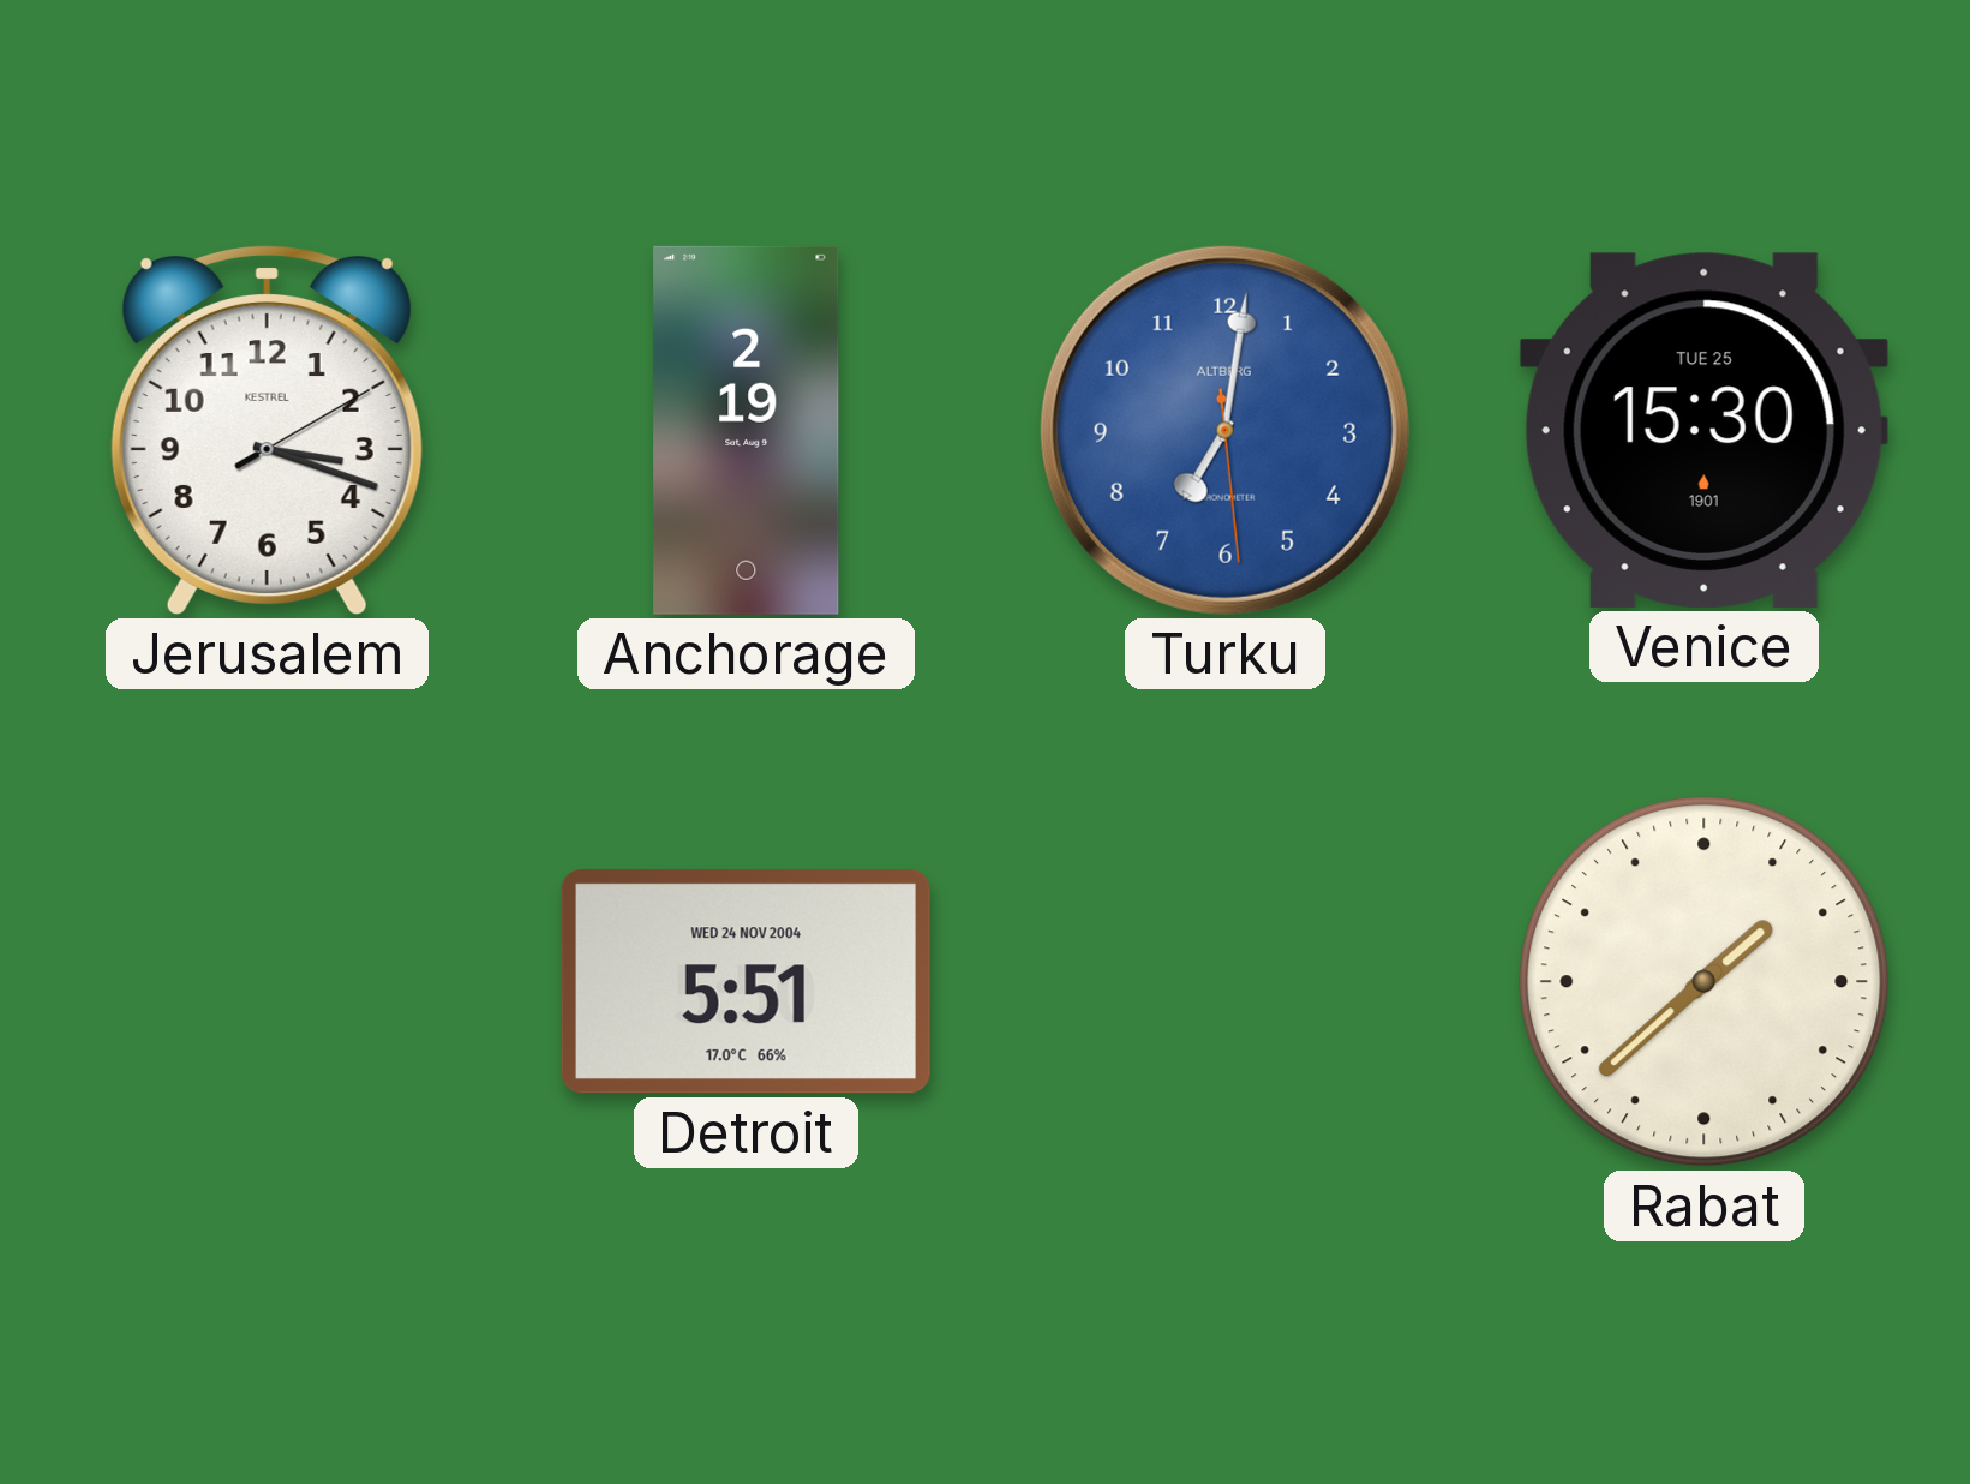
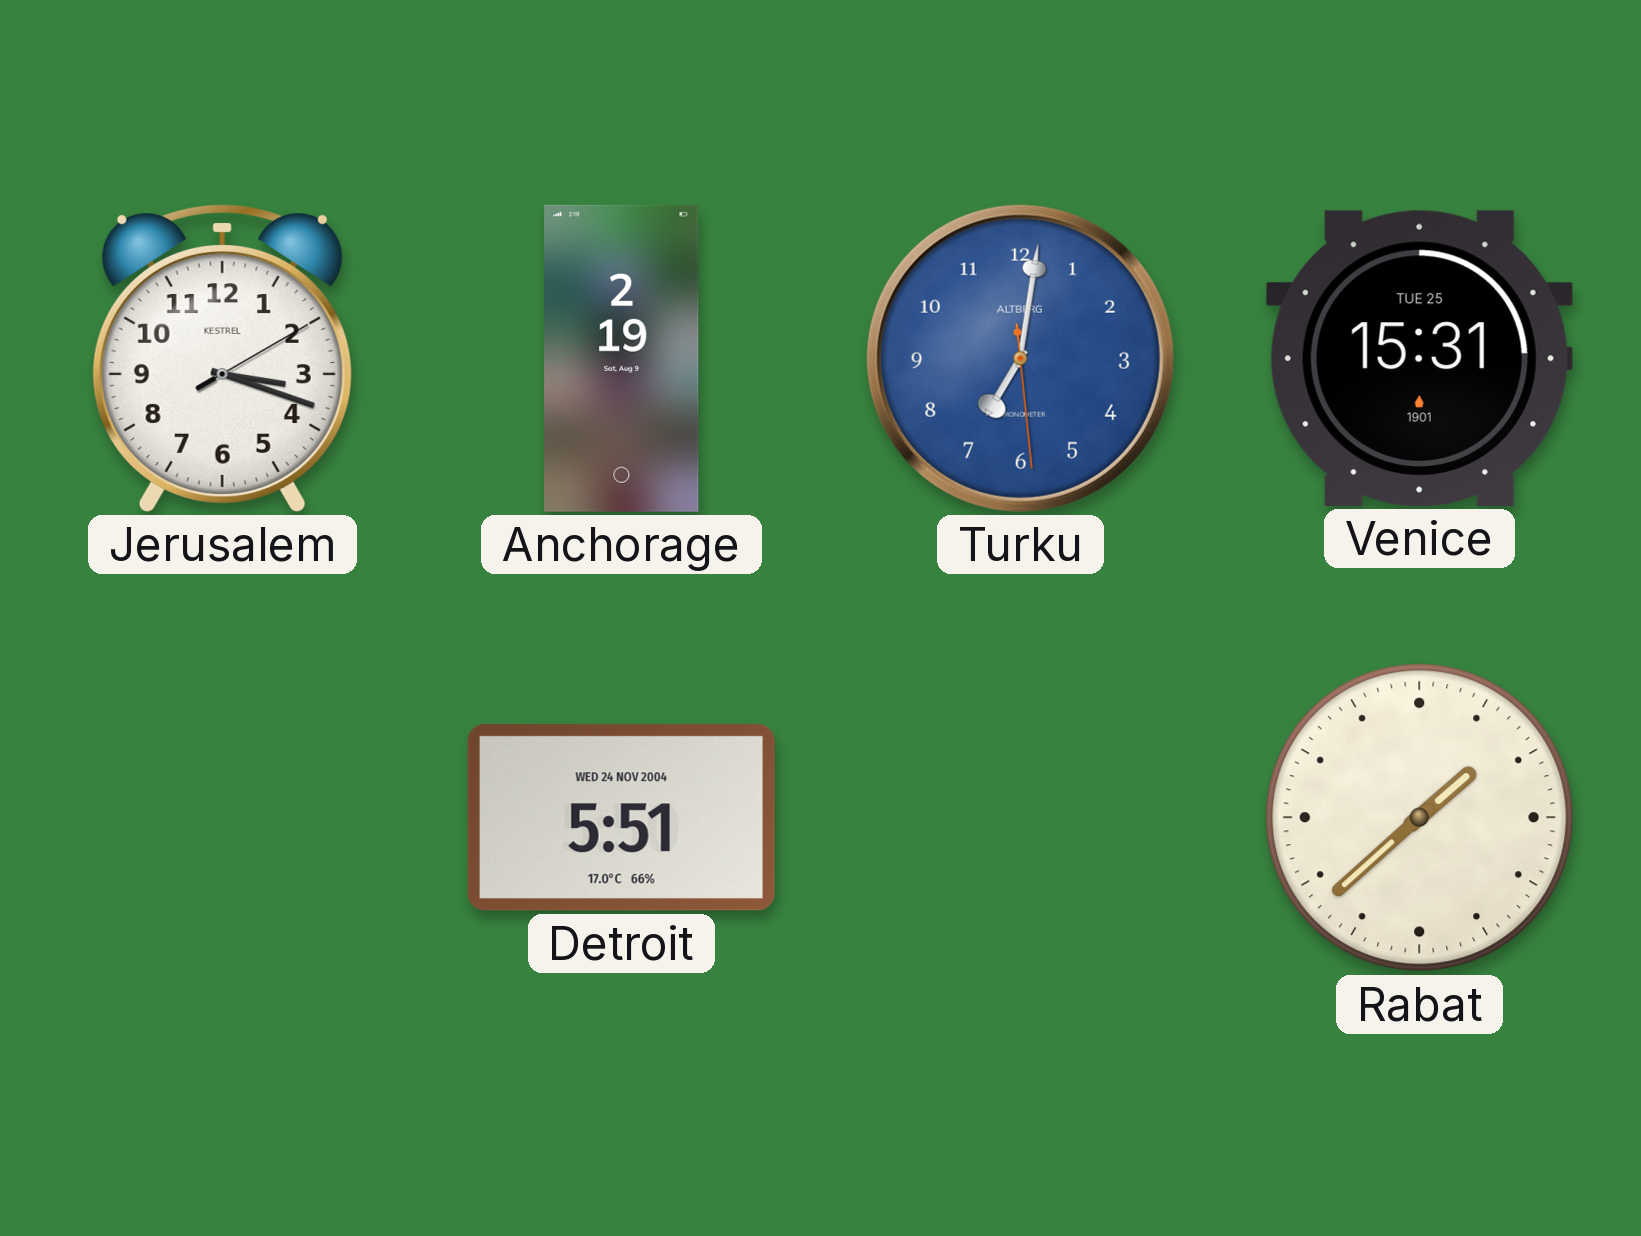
Venice: 15:30 -> 15:31
